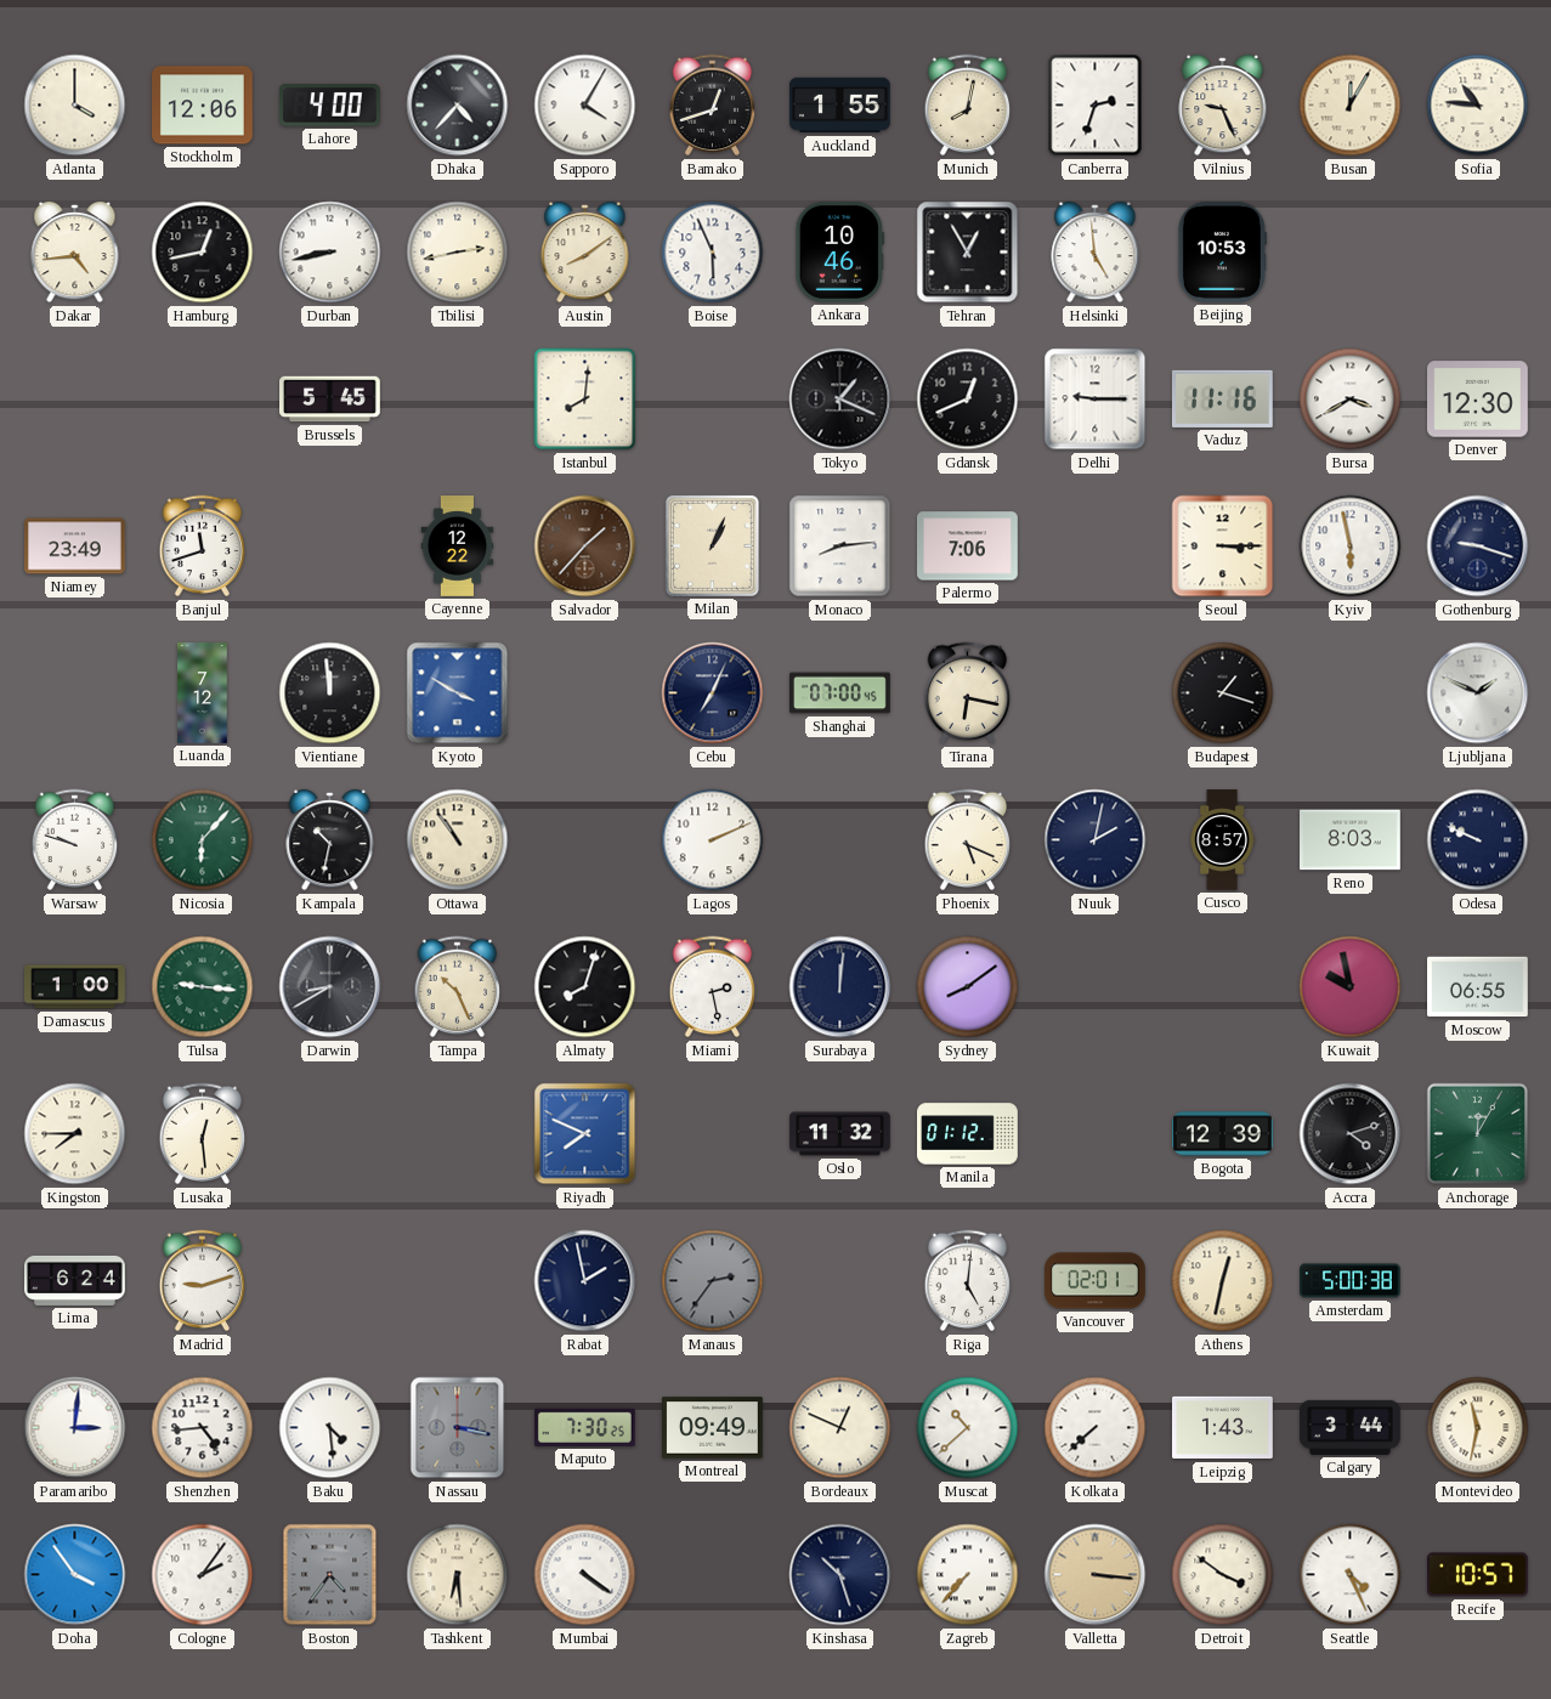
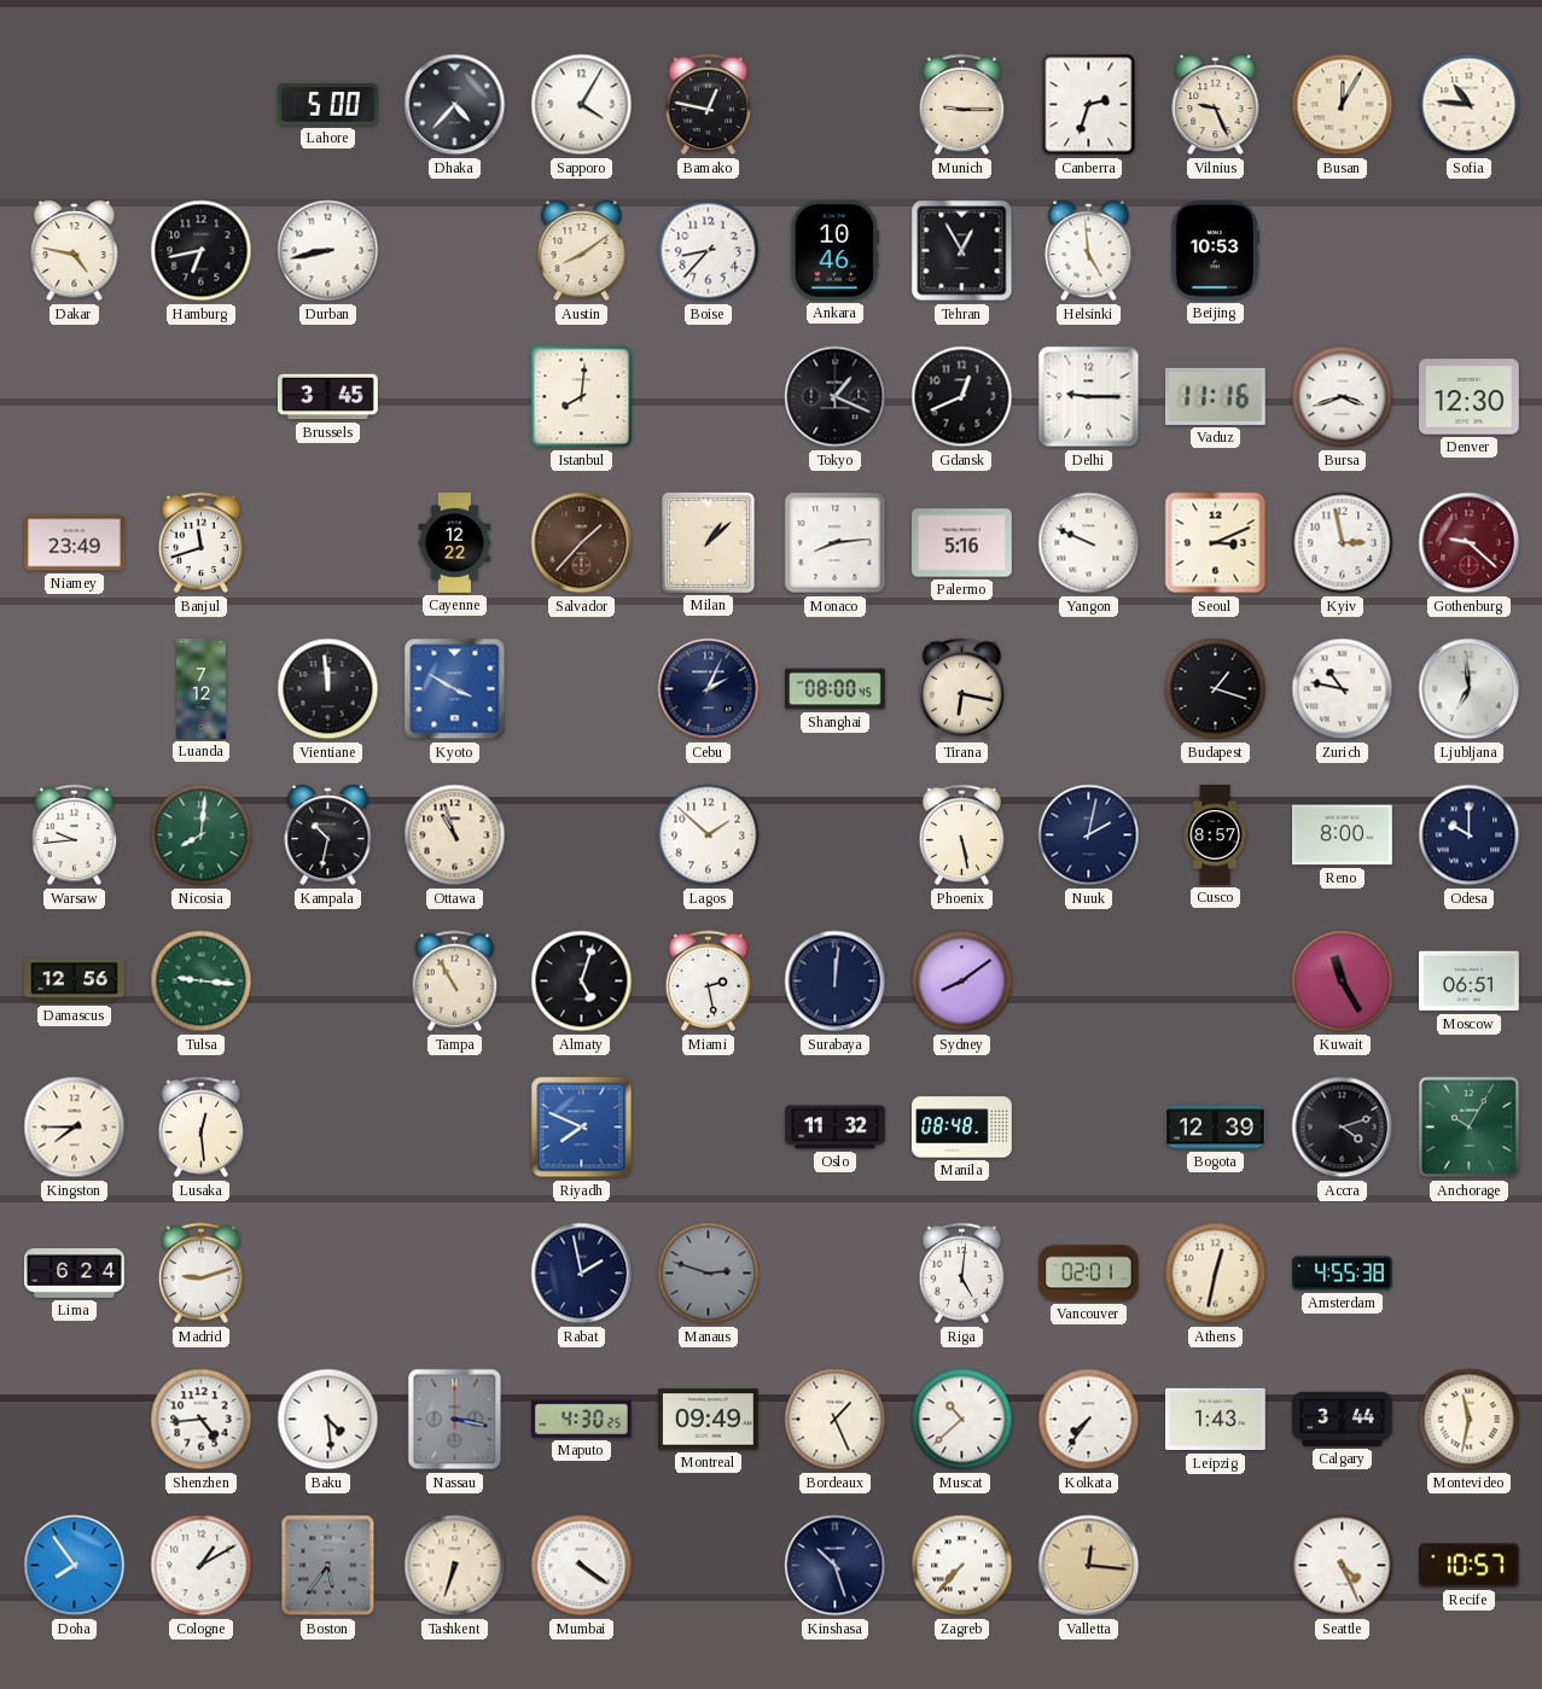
Atlanta: 4:00 -> none
Stockholm: 12:06 -> none
Lahore: 4:00 -> 5:00
Bamako: 12:42 -> 12:47
Auckland: 1:55 -> none
Munich: 8:02 -> 9:15
Dakar: 4:44 -> 4:47
Hamburg: 12:43 -> 6:43
Tbilisi: 2:43 -> none
Boise: 5:56 -> 8:37
Brussels: 5:45 -> 3:45
Bursa: 3:40 -> 3:42
Milan: 1:04 -> 1:08
Palermo: 7:06 -> 5:16
Yangon: none -> 9:49
Seoul: 3:15 -> 3:11
Kyiv: 5:58 -> 2:58
Gothenburg: 9:18 -> 9:22
Gothenburg dial: navy -> burgundy
Cebu: 7:04 -> 2:04
Shanghai: 07:00 -> 08:00
Zurich: none -> 10:47
Ljubljana: 1:49 -> 6:59
Warsaw: 9:48 -> 9:44
Nicosia: 6:07 -> 8:01
Ottawa: 10:54 -> 10:57
Lagos: 2:11 -> 1:52
Phoenix: 5:19 -> 5:28
Reno: 8:03 -> 8:00
Odesa: 9:49 -> 10:00
Damascus: 1:00 -> 12:56
Darwin: 8:40 -> none
Tampa: 10:26 -> 10:55
Almaty: 8:03 -> 5:03
Kuwait: 9:58 -> 11:25
Moscow: 06:55 -> 06:51
Manila: 01:12 -> 08:48
Anchorage: 12:05 -> 10:05
Manaus: 2:36 -> 2:48
Amsterdam: 5:00 -> 4:55
Paramaribo: 3:01 -> none
Maputo: 7:30 -> 4:30
Bordeaux: 12:49 -> 1:26
Kolkata: 7:38 -> 7:36
Doha: 3:54 -> 7:54
Cologne: 2:06 -> 1:10
Boston: 4:36 -> 5:36
Tashkent: 6:29 -> 6:33
Valletta: 3:16 -> 12:16
Detroit: 3:51 -> none
